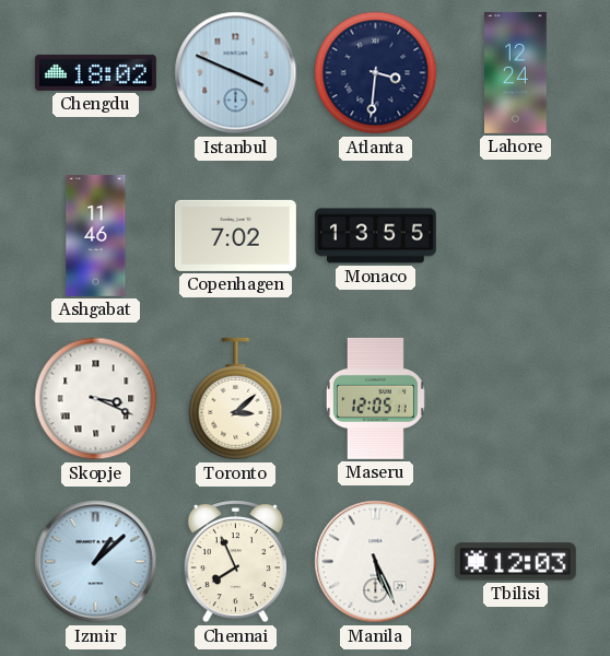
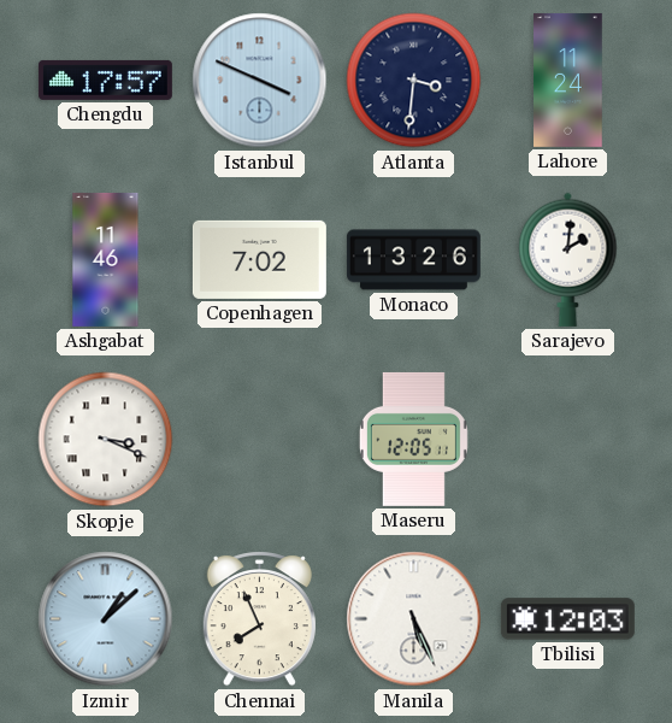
Chengdu: 18:02 -> 17:57
Lahore: 12:24 -> 11:24
Monaco: 13:55 -> 13:26
Sarajevo: none -> 2:01
Toronto: 3:08 -> none
